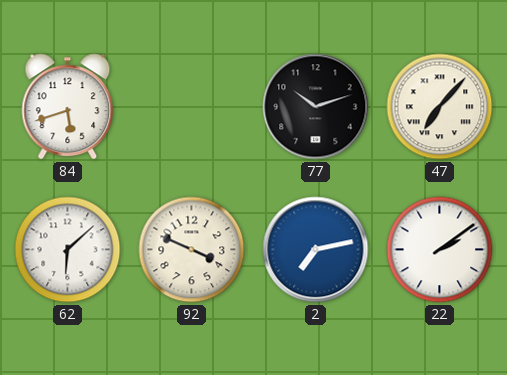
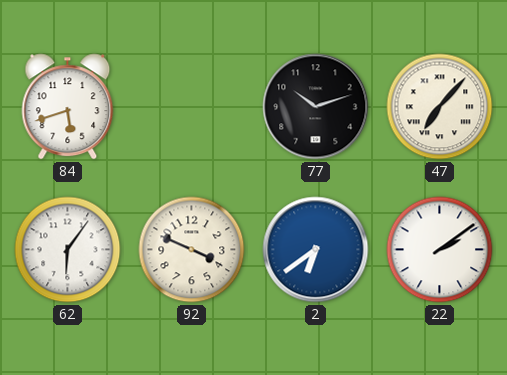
62: 6:08 -> 6:06
2: 7:13 -> 6:39
